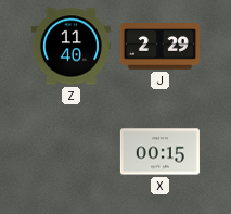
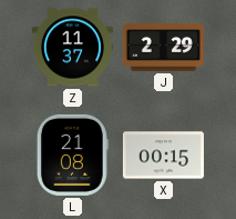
Z: 11:40 -> 11:37
L: none -> 21:08
